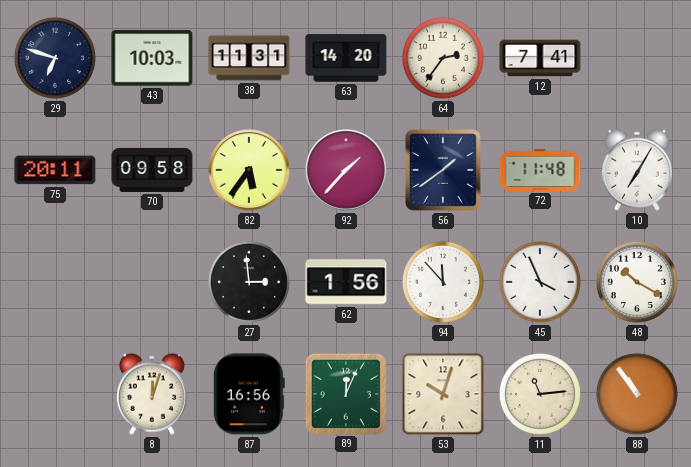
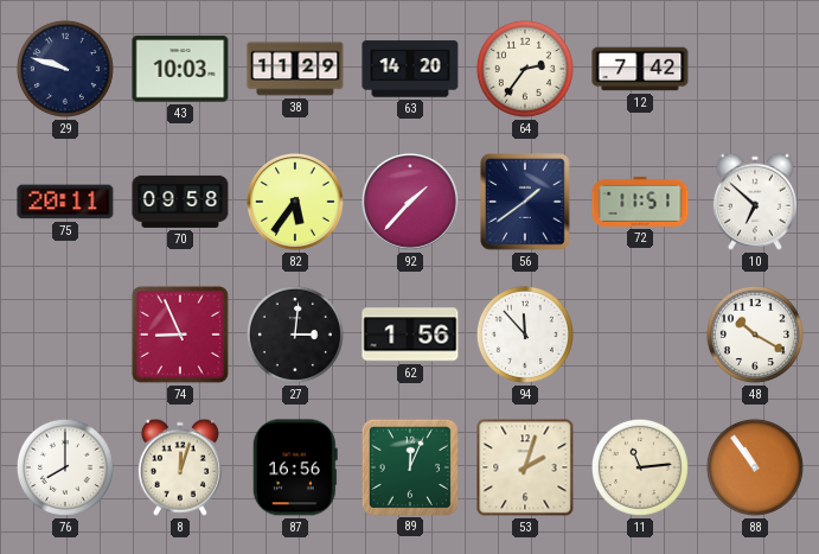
29: 6:48 -> 9:48
38: 11:31 -> 11:29
12: 7:41 -> 7:42
72: 11:48 -> 11:51
10: 7:05 -> 6:52
74: none -> 8:56
27: 2:59 -> 3:01
45: 3:56 -> none
76: none -> 8:00
53: 10:03 -> 2:03
